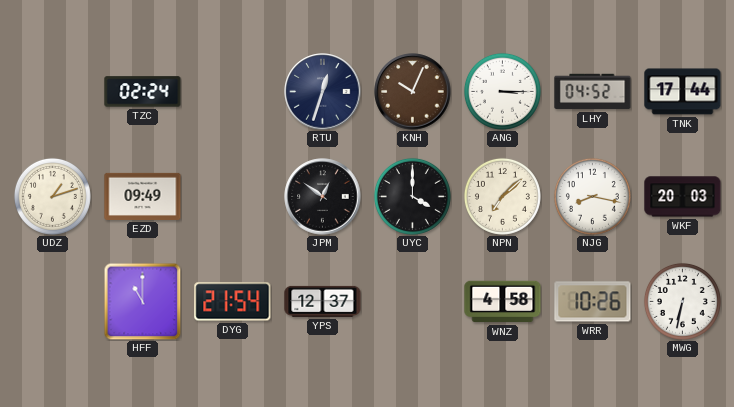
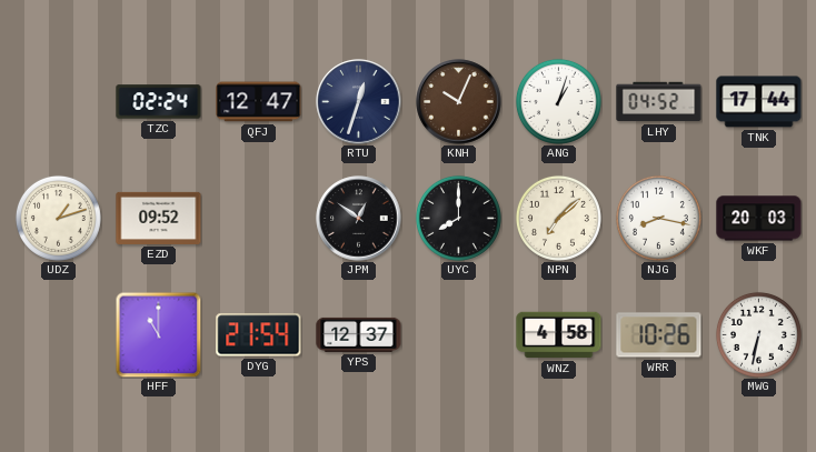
QFJ: none -> 12:47
ANG: 3:15 -> 1:03
EZD: 09:49 -> 09:52
UYC: 4:00 -> 8:00
